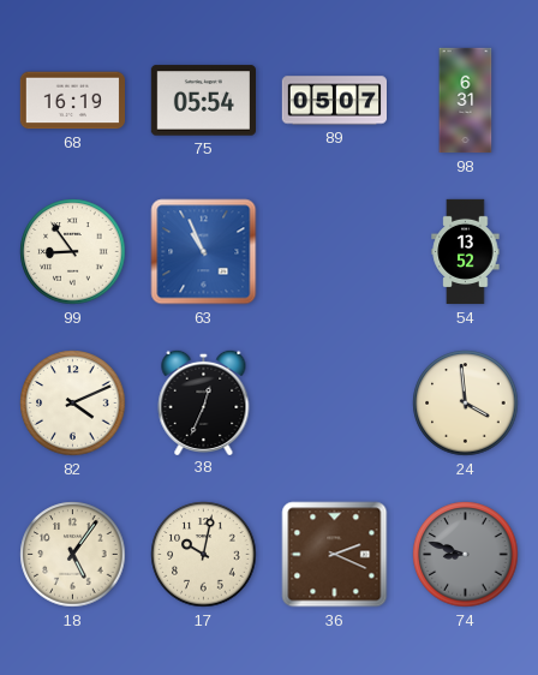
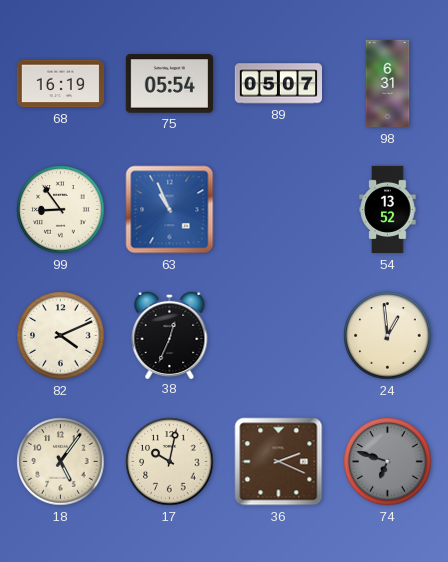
24: 3:59 -> 12:59
74: 8:48 -> 6:48
